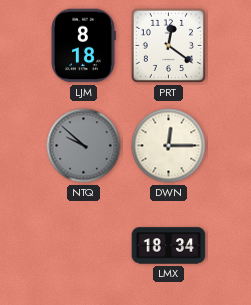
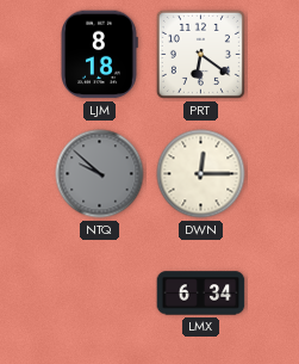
PRT: 12:21 -> 6:21
LMX: 18:34 -> 6:34
